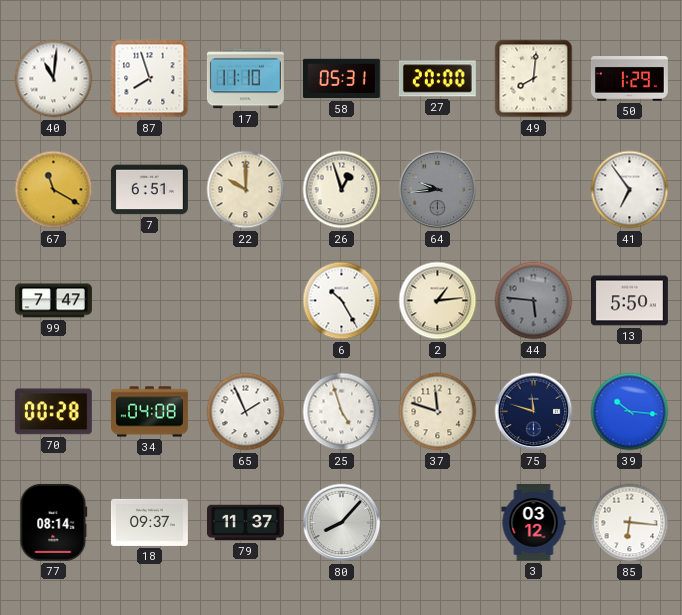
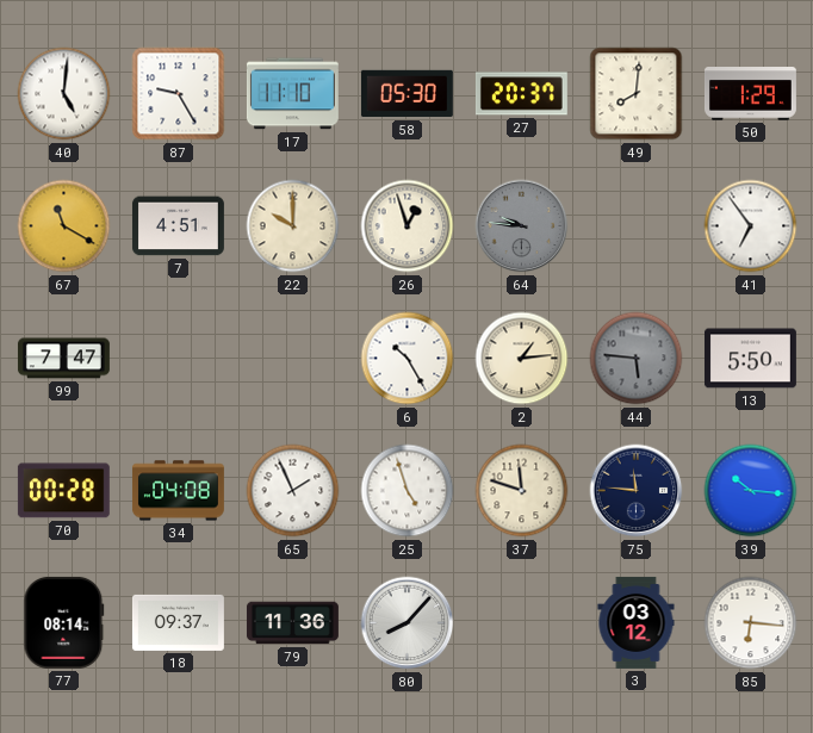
40: 11:01 -> 5:01
87: 7:57 -> 9:25
58: 05:31 -> 05:30
27: 20:00 -> 20:37
7: 6:51 -> 4:51
64: 9:44 -> 9:46
75: 11:48 -> 11:46
79: 11:37 -> 11:36
